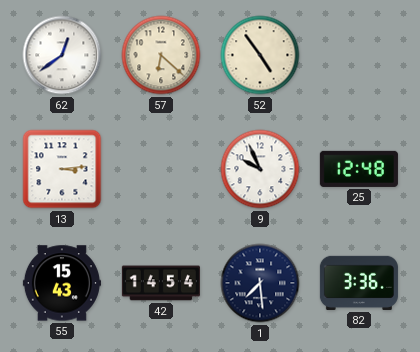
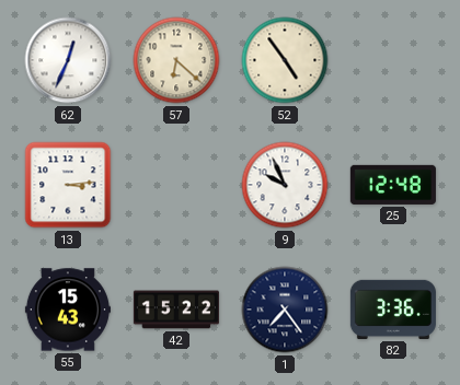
62: 12:39 -> 12:34
42: 14:54 -> 15:22
1: 7:29 -> 7:24
